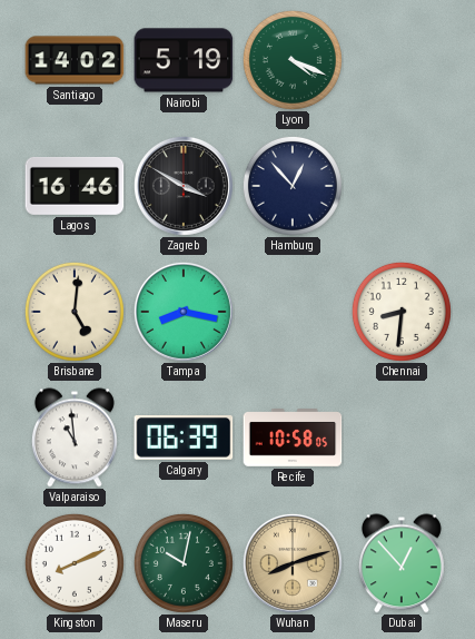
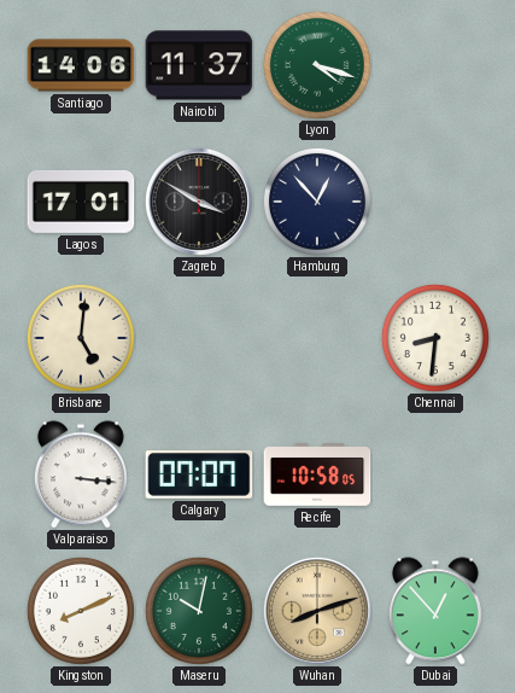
Santiago: 14:02 -> 14:06
Nairobi: 5:19 -> 11:37
Lyon: 4:19 -> 4:18
Lagos: 16:46 -> 17:01
Tampa: 8:17 -> none
Valparaiso: 10:59 -> 3:16
Calgary: 06:39 -> 07:07
